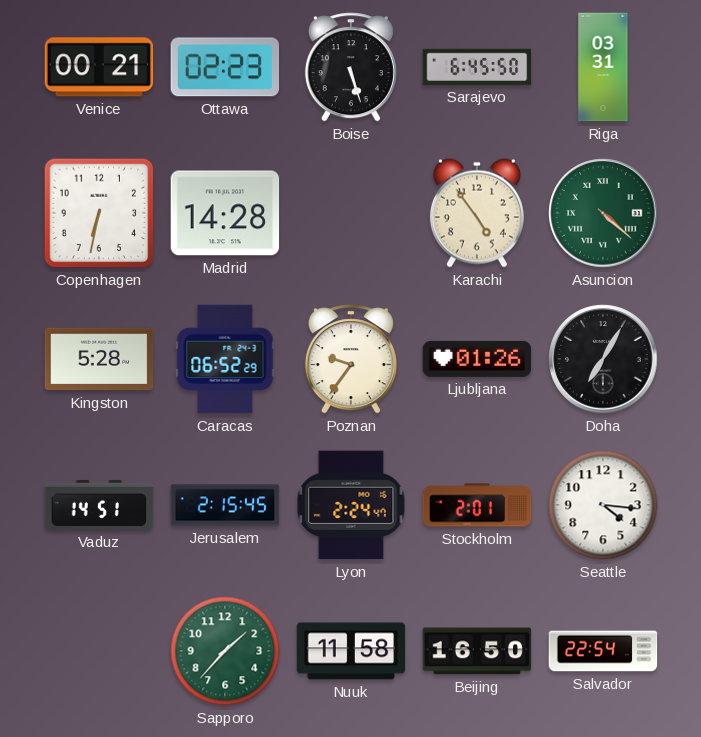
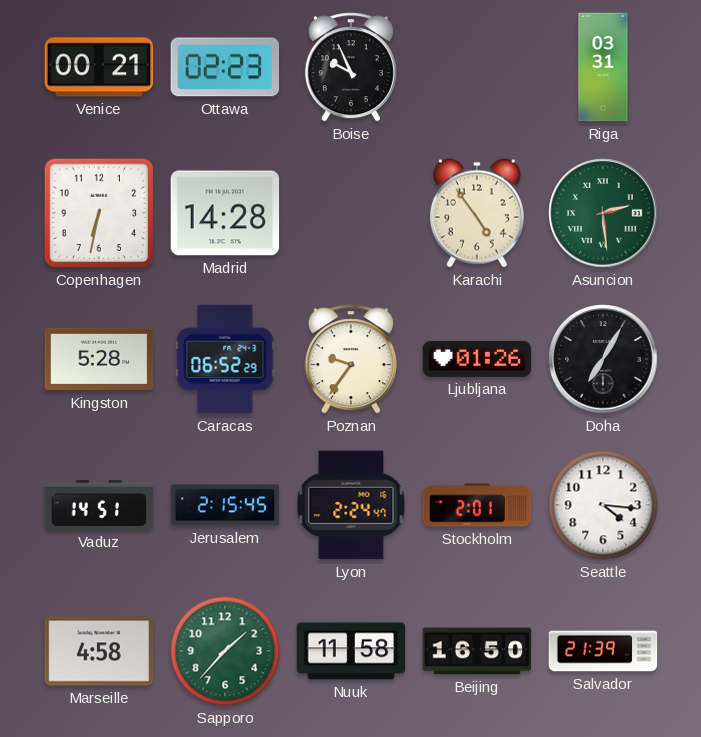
Boise: 5:27 -> 9:56
Sarajevo: 6:45 -> none
Asuncion: 4:22 -> 2:29
Marseille: none -> 4:58
Salvador: 22:54 -> 21:39
